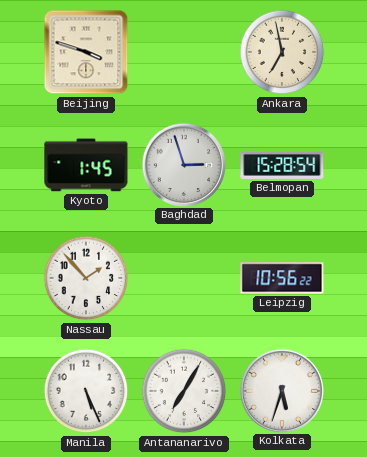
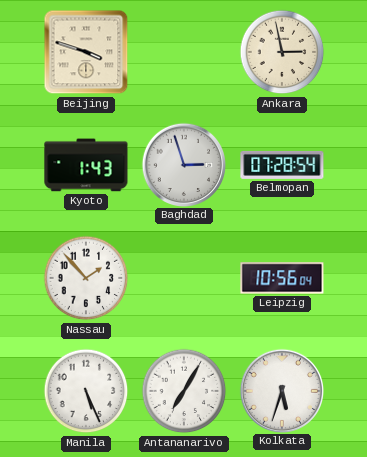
Ankara: 6:58 -> 2:58
Kyoto: 1:45 -> 1:43
Belmopan: 15:28 -> 07:28
Leipzig: 10:56:22 -> 10:56:04
